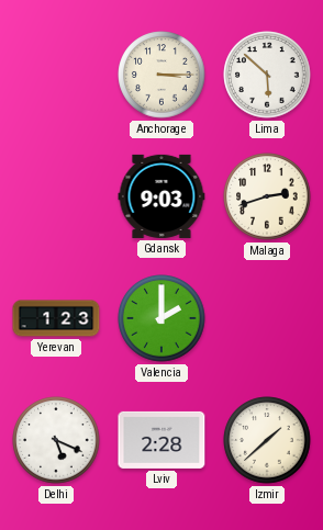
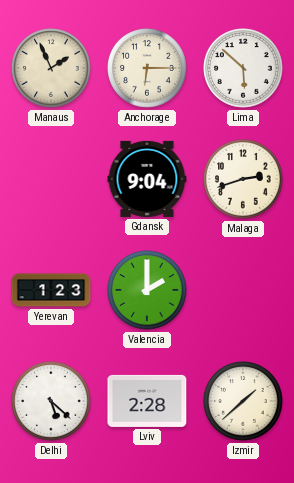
Manaus: none -> 1:56
Anchorage: 3:15 -> 6:15
Gdansk: 9:03 -> 9:04
Delhi: 5:19 -> 5:22
